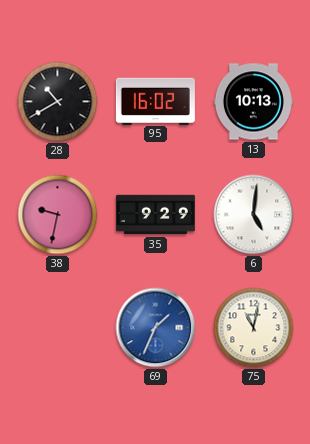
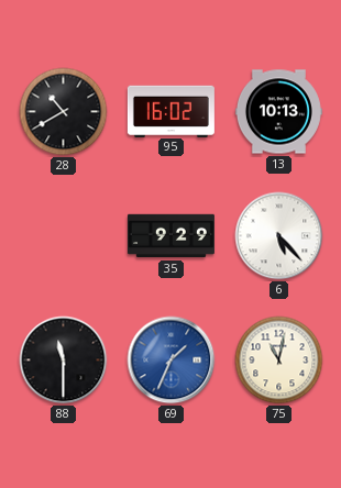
38: 9:32 -> none
6: 5:01 -> 5:23
88: none -> 11:30
